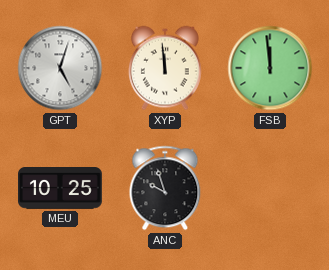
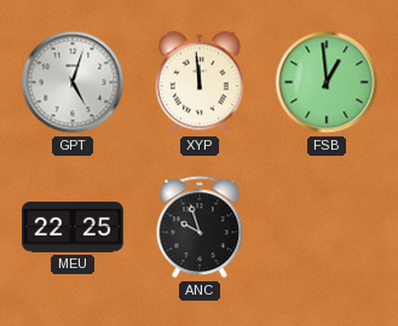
FSB: 11:59 -> 12:59
MEU: 10:25 -> 22:25
